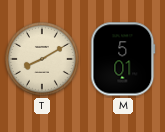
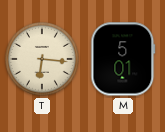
T: 8:10 -> 6:16
